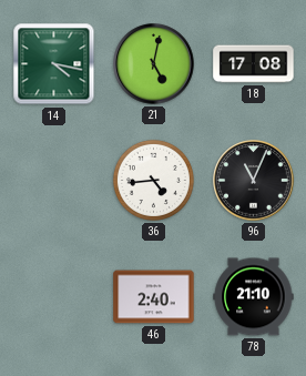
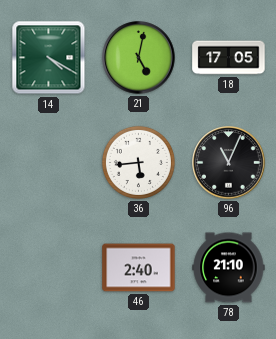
14: 4:17 -> 4:20
18: 17:08 -> 17:05
36: 4:44 -> 5:44
